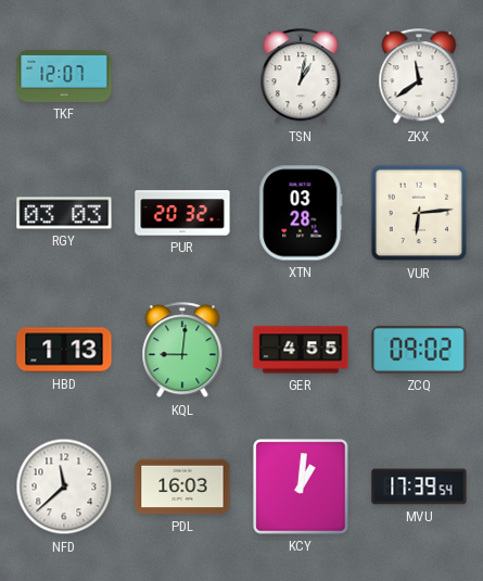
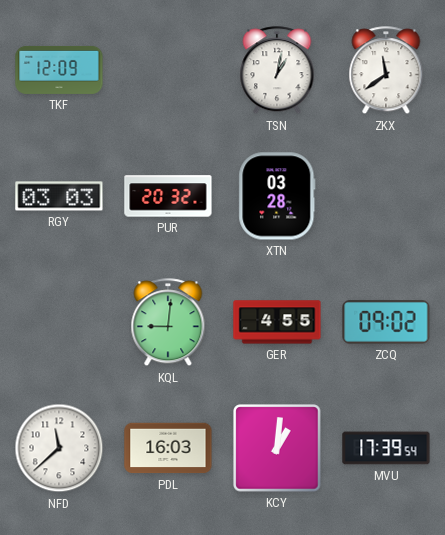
TKF: 12:07 -> 12:09
VUR: 6:14 -> none
HBD: 1:13 -> none
